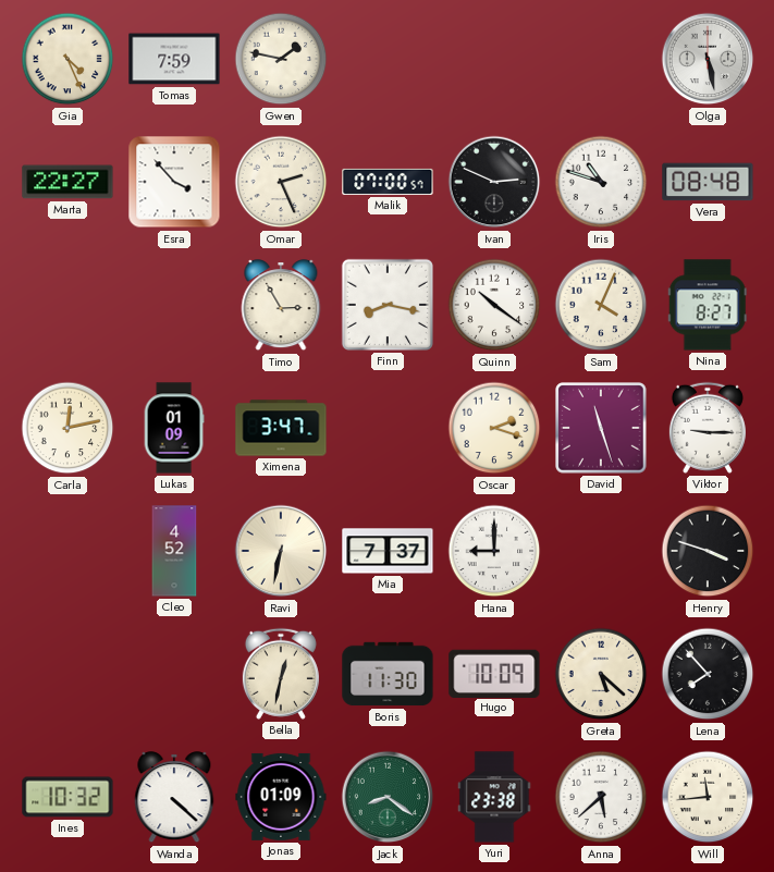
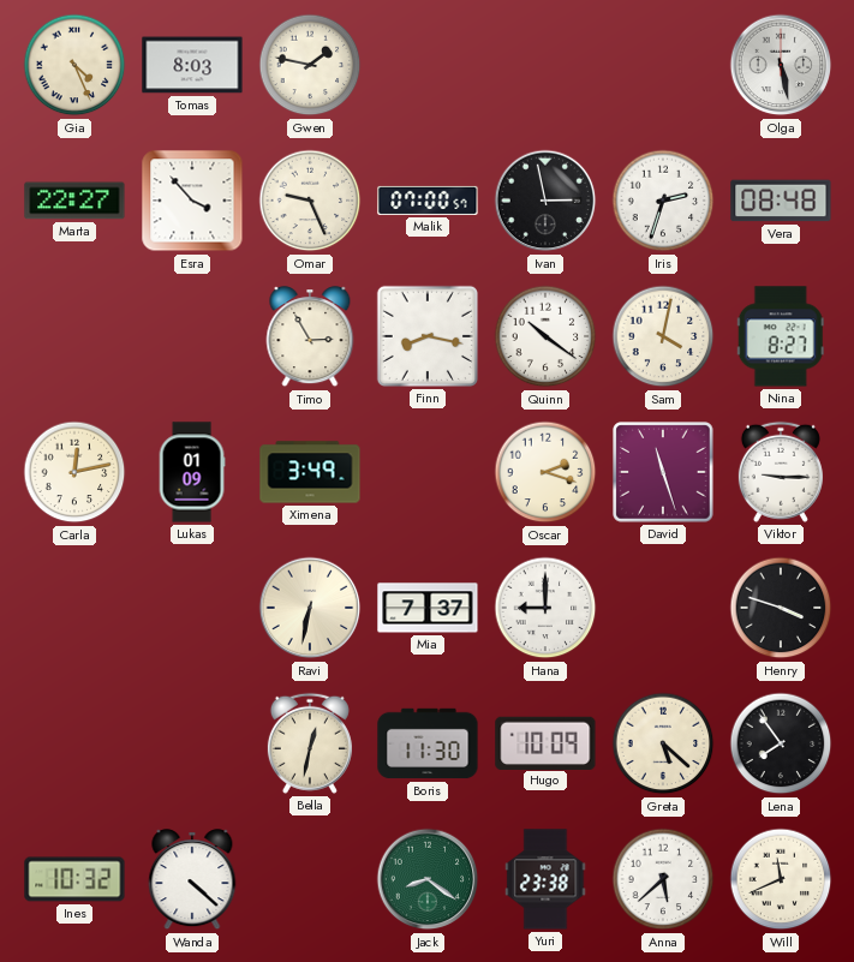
Tomas: 7:59 -> 8:03
Omar: 2:26 -> 9:26
Ivan: 2:49 -> 2:58
Iris: 10:48 -> 2:33
Sam: 4:04 -> 4:02
Ximena: 3:47 -> 3:49
Cleo: 4:52 -> none
Lena: 7:53 -> 7:54
Jonas: 01:09 -> none
Will: 11:44 -> 11:41
